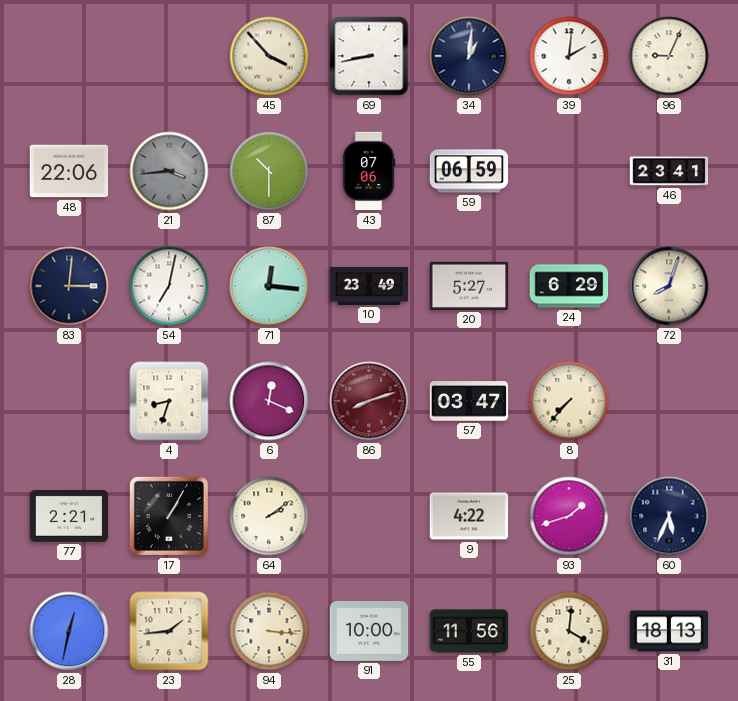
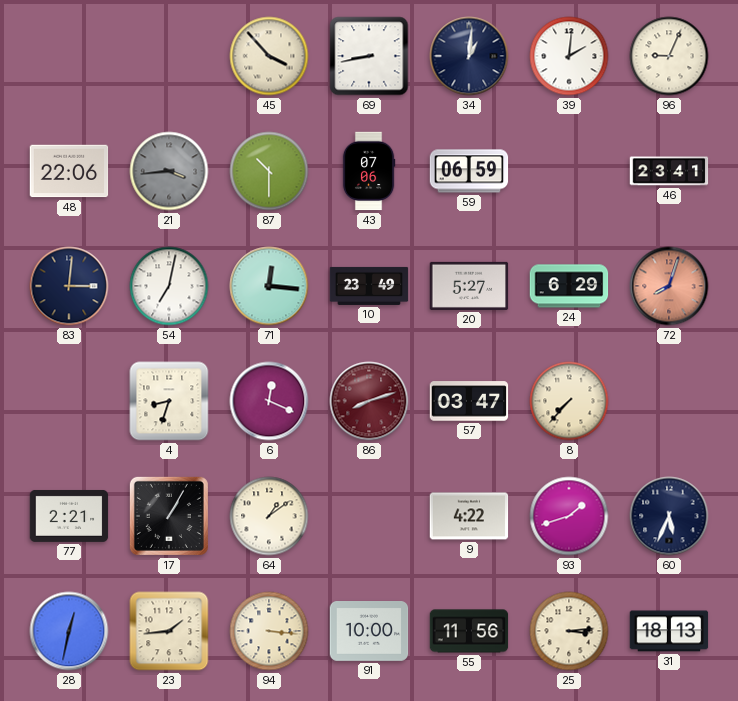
72 dial: cream -> salmon
64: 2:09 -> 1:09
25: 4:01 -> 3:14
